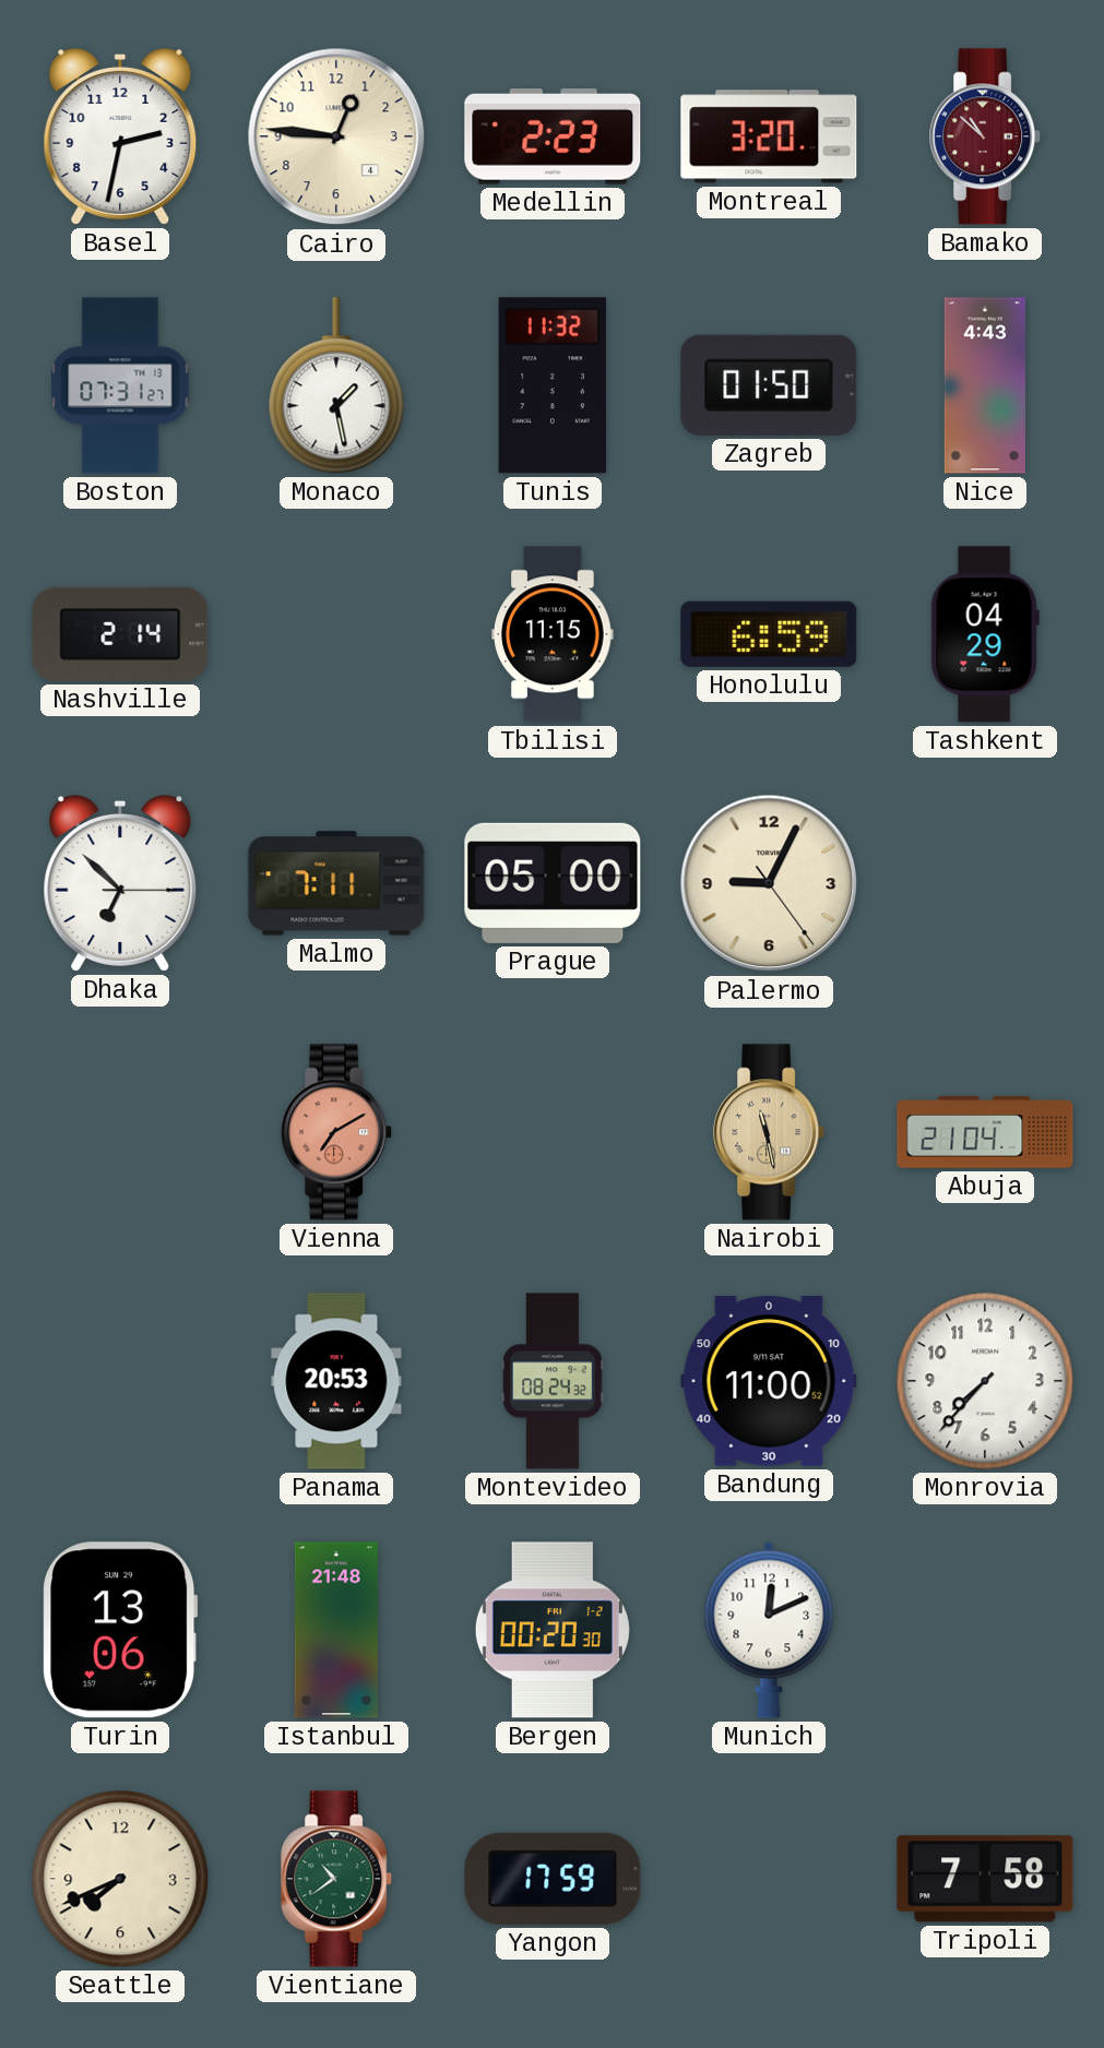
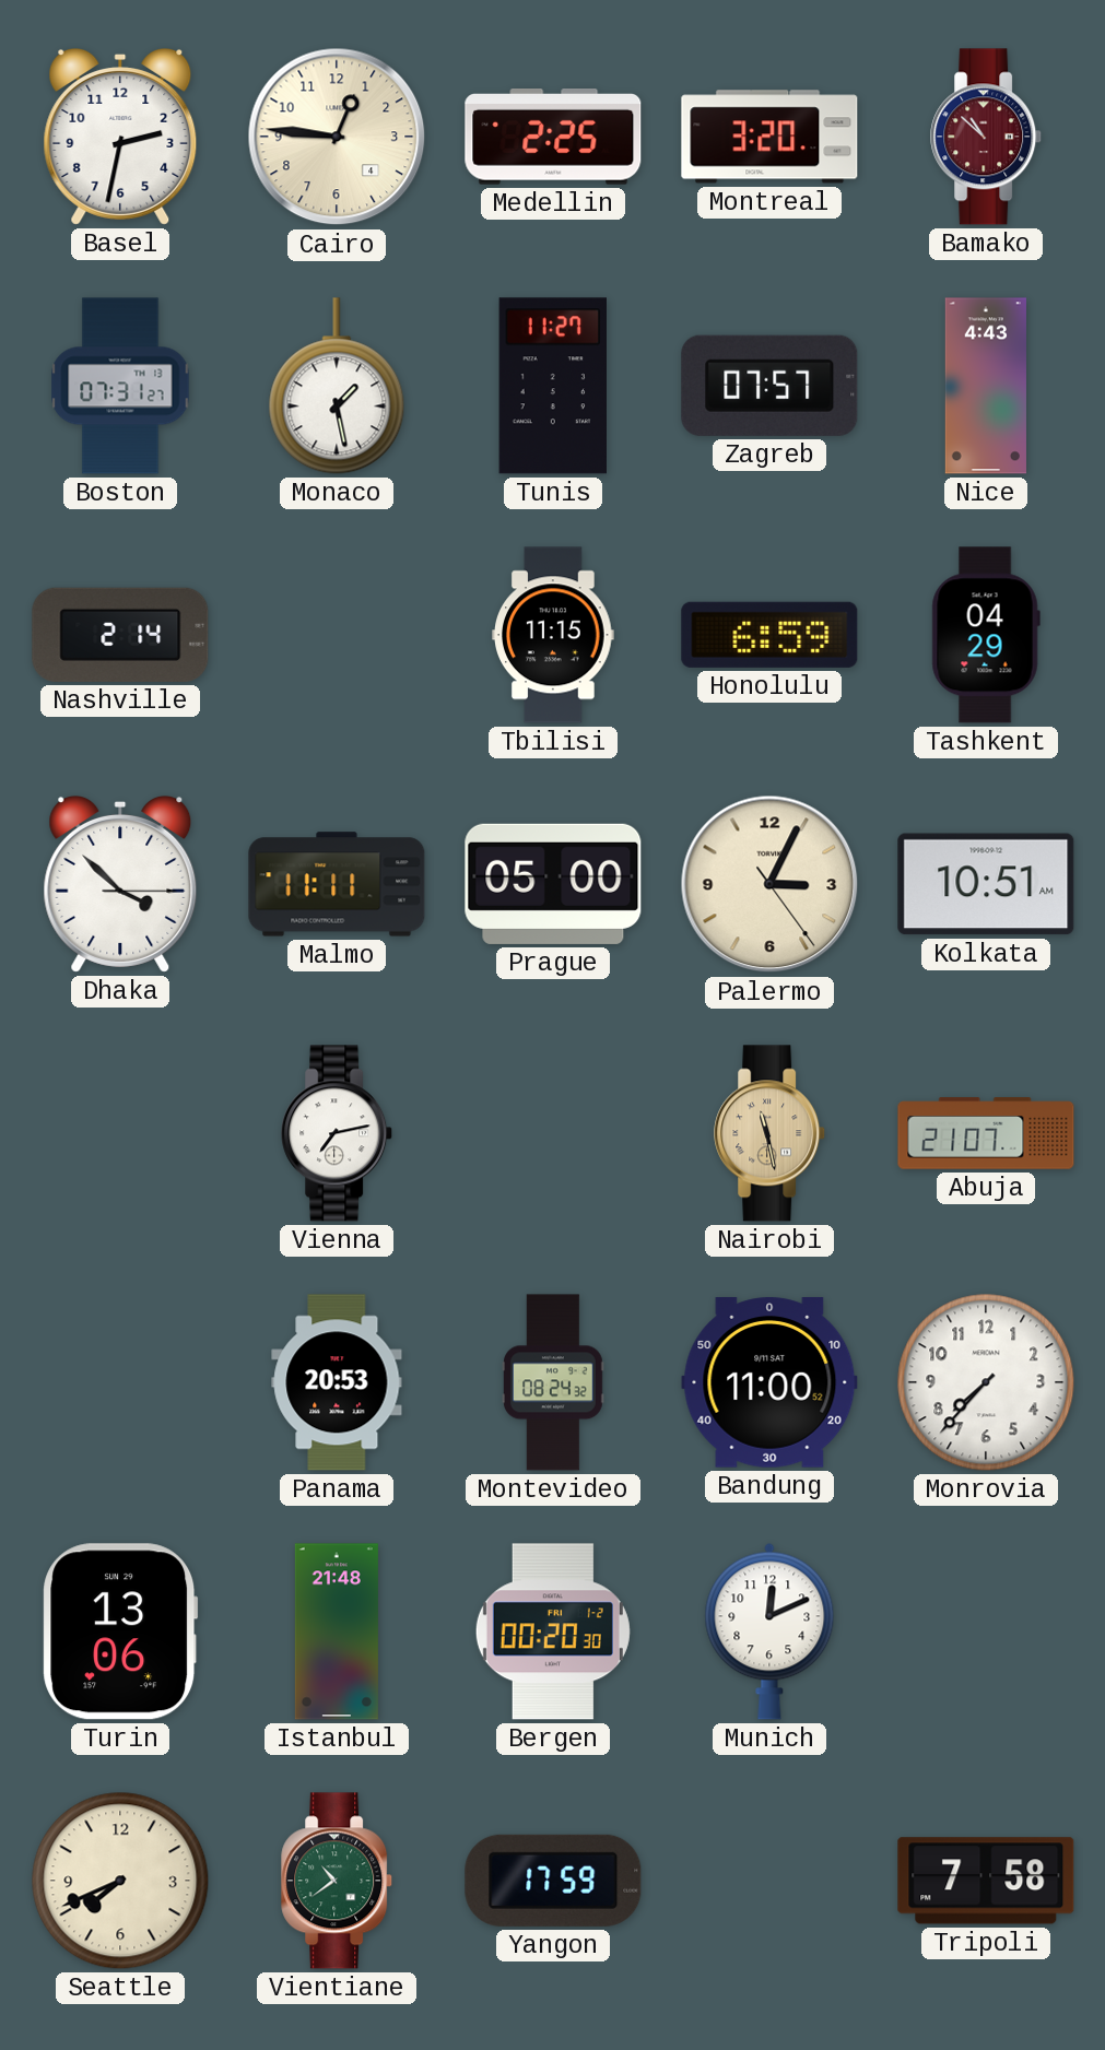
Medellin: 2:23 -> 2:25
Tunis: 11:32 -> 11:27
Zagreb: 01:50 -> 07:57
Dhaka: 6:52 -> 3:52
Malmo: 7:11 -> 11:11
Palermo: 9:04 -> 3:04
Kolkata: none -> 10:51
Vienna: 7:10 -> 7:13
Vienna dial: salmon -> white
Abuja: 21:04 -> 21:07
